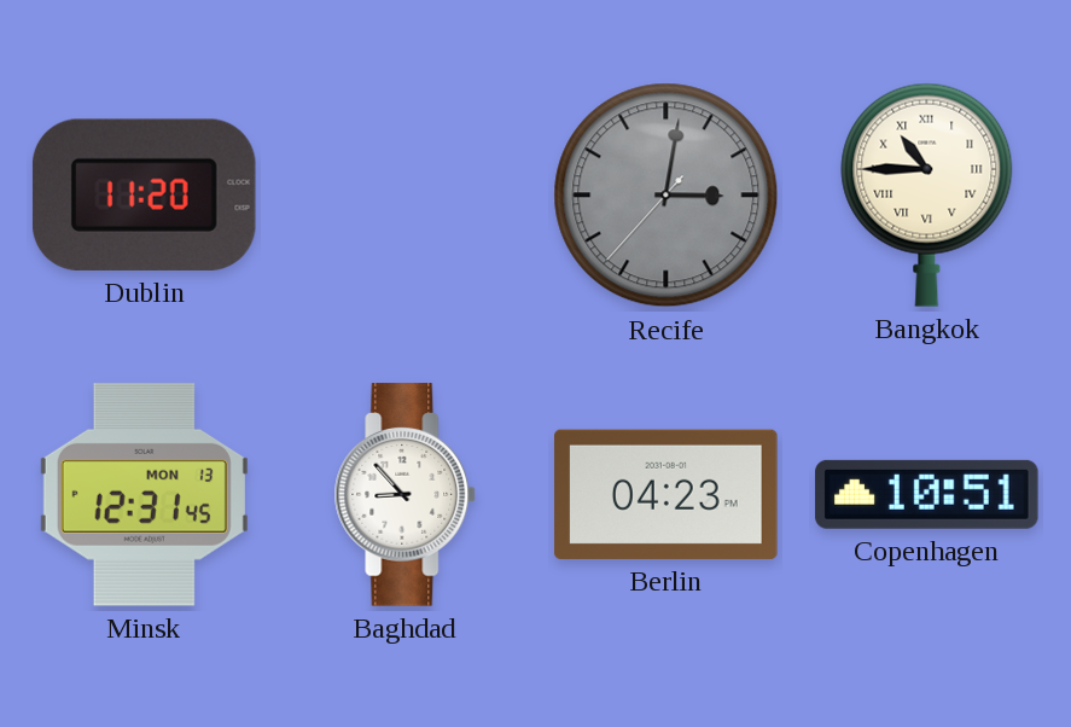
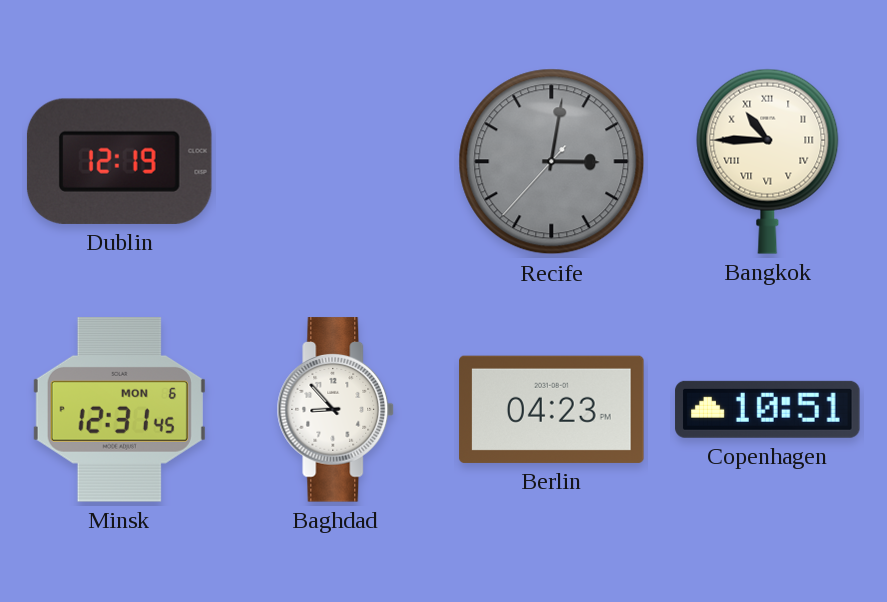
Dublin: 11:20 -> 12:19
Minsk date: MON 13 -> MON 6
